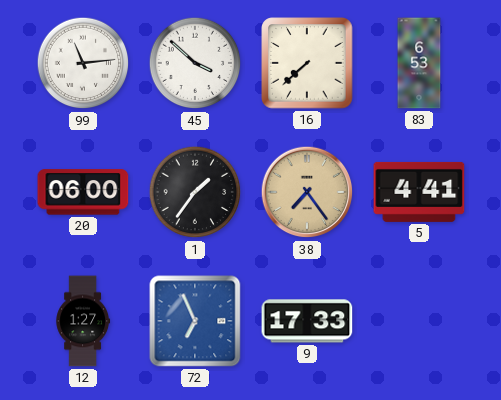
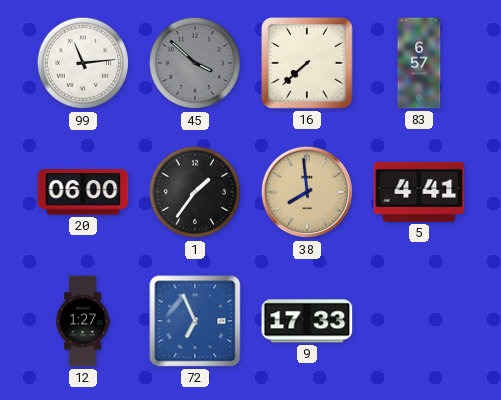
45 dial: white -> grey
83: 6:53 -> 6:57
38: 7:24 -> 7:59
